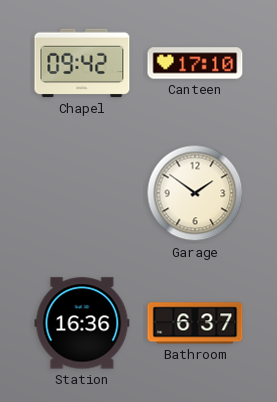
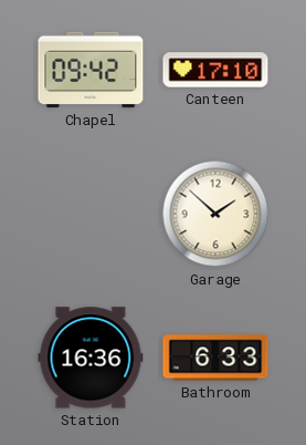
Garage: 1:51 -> 1:52
Bathroom: 6:37 -> 6:33
